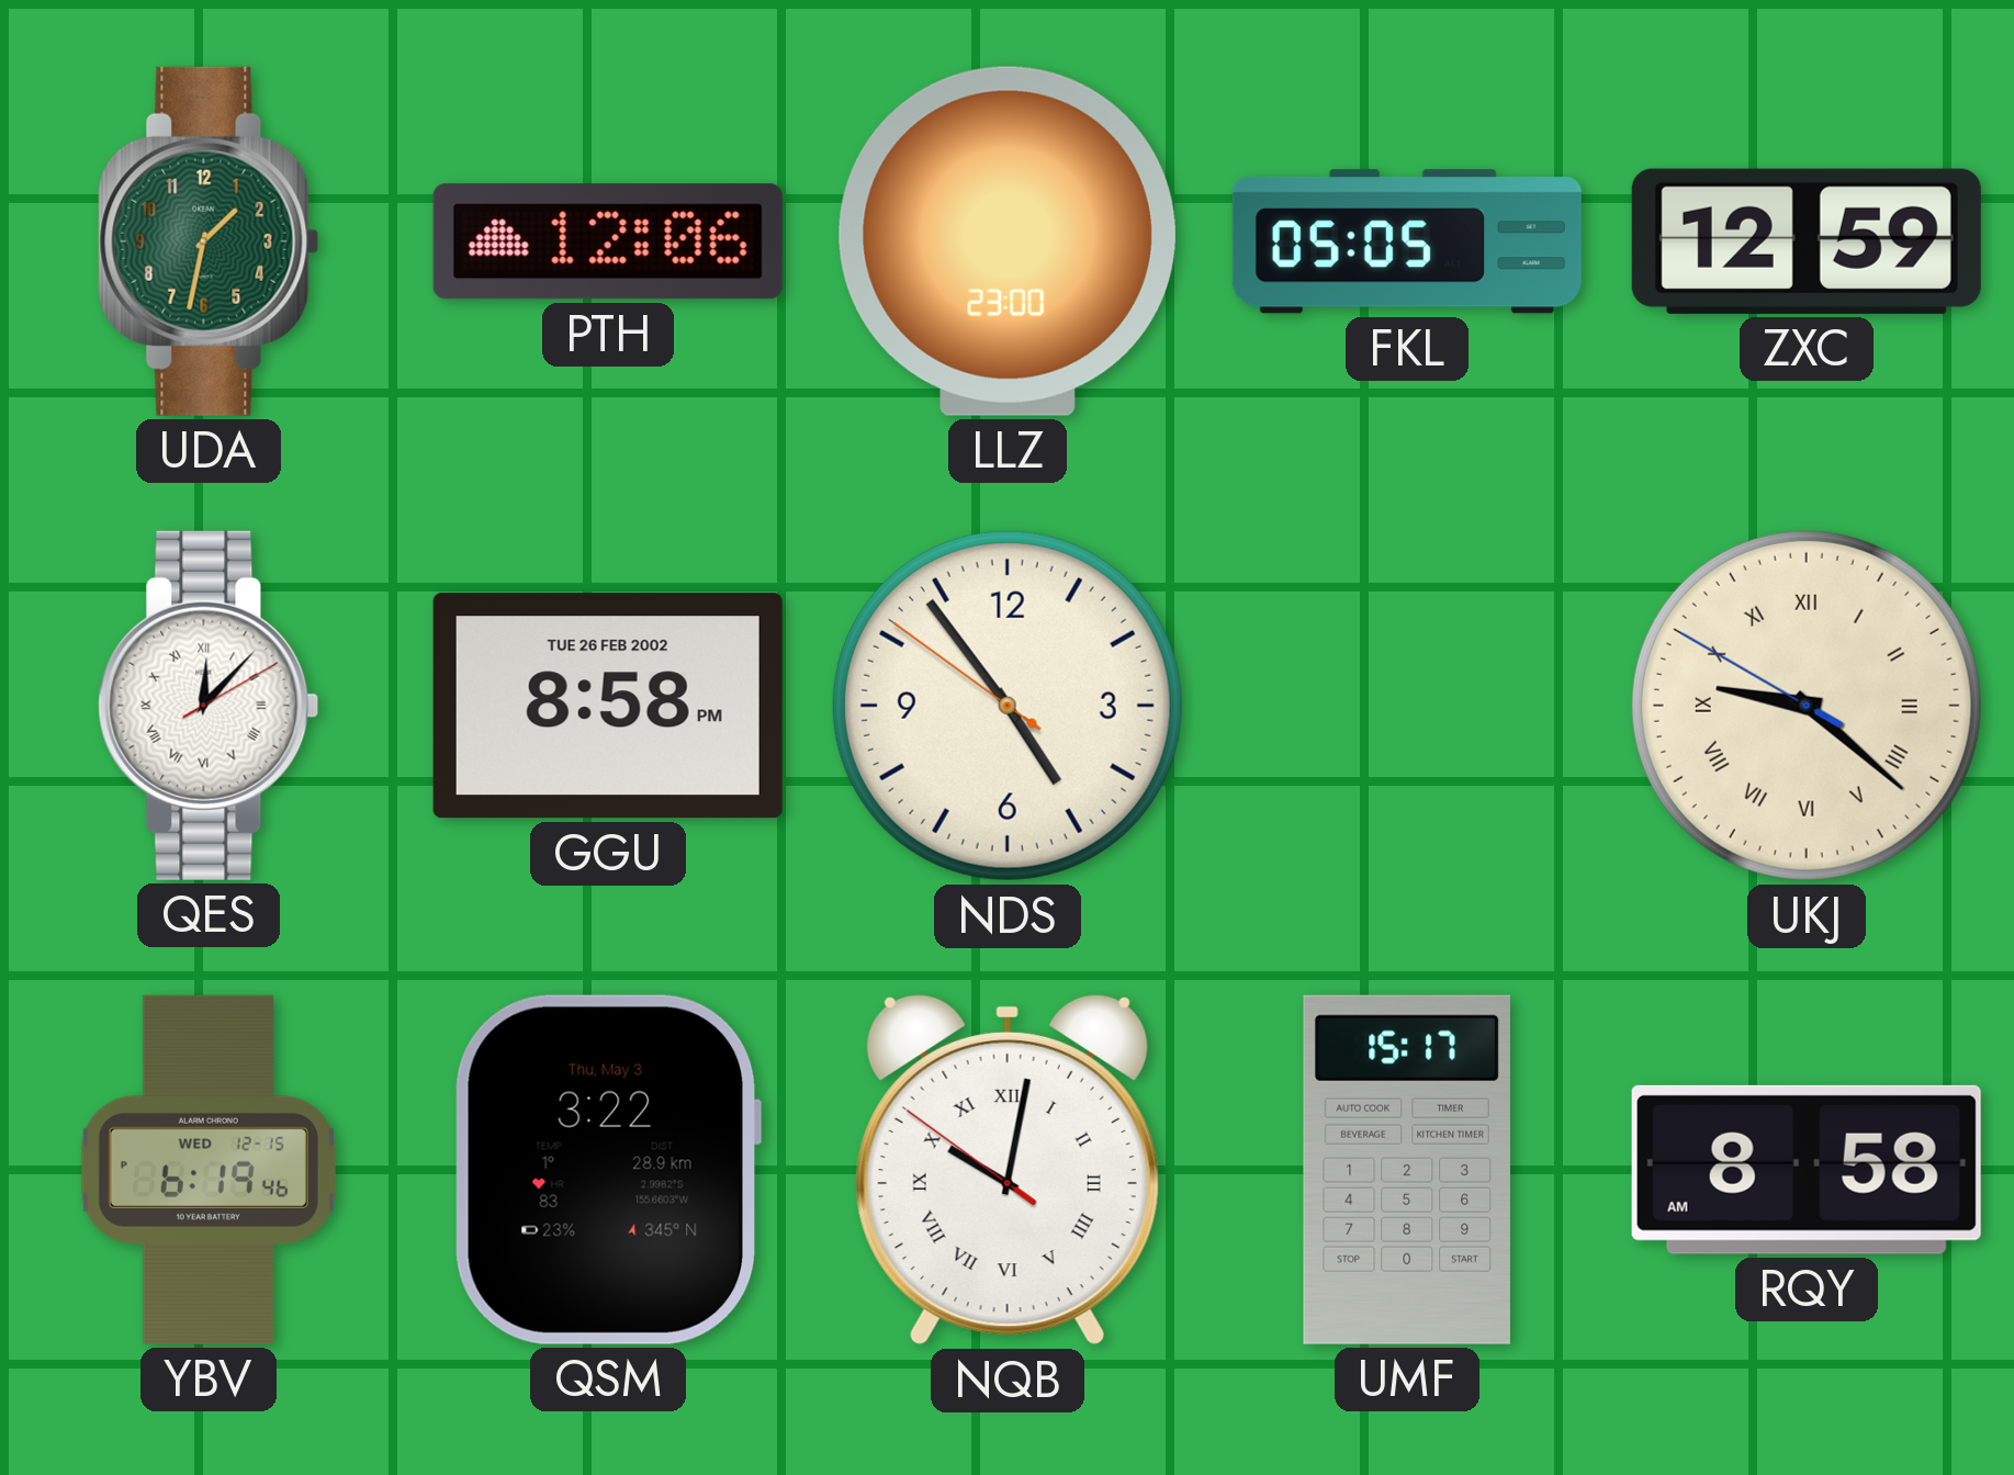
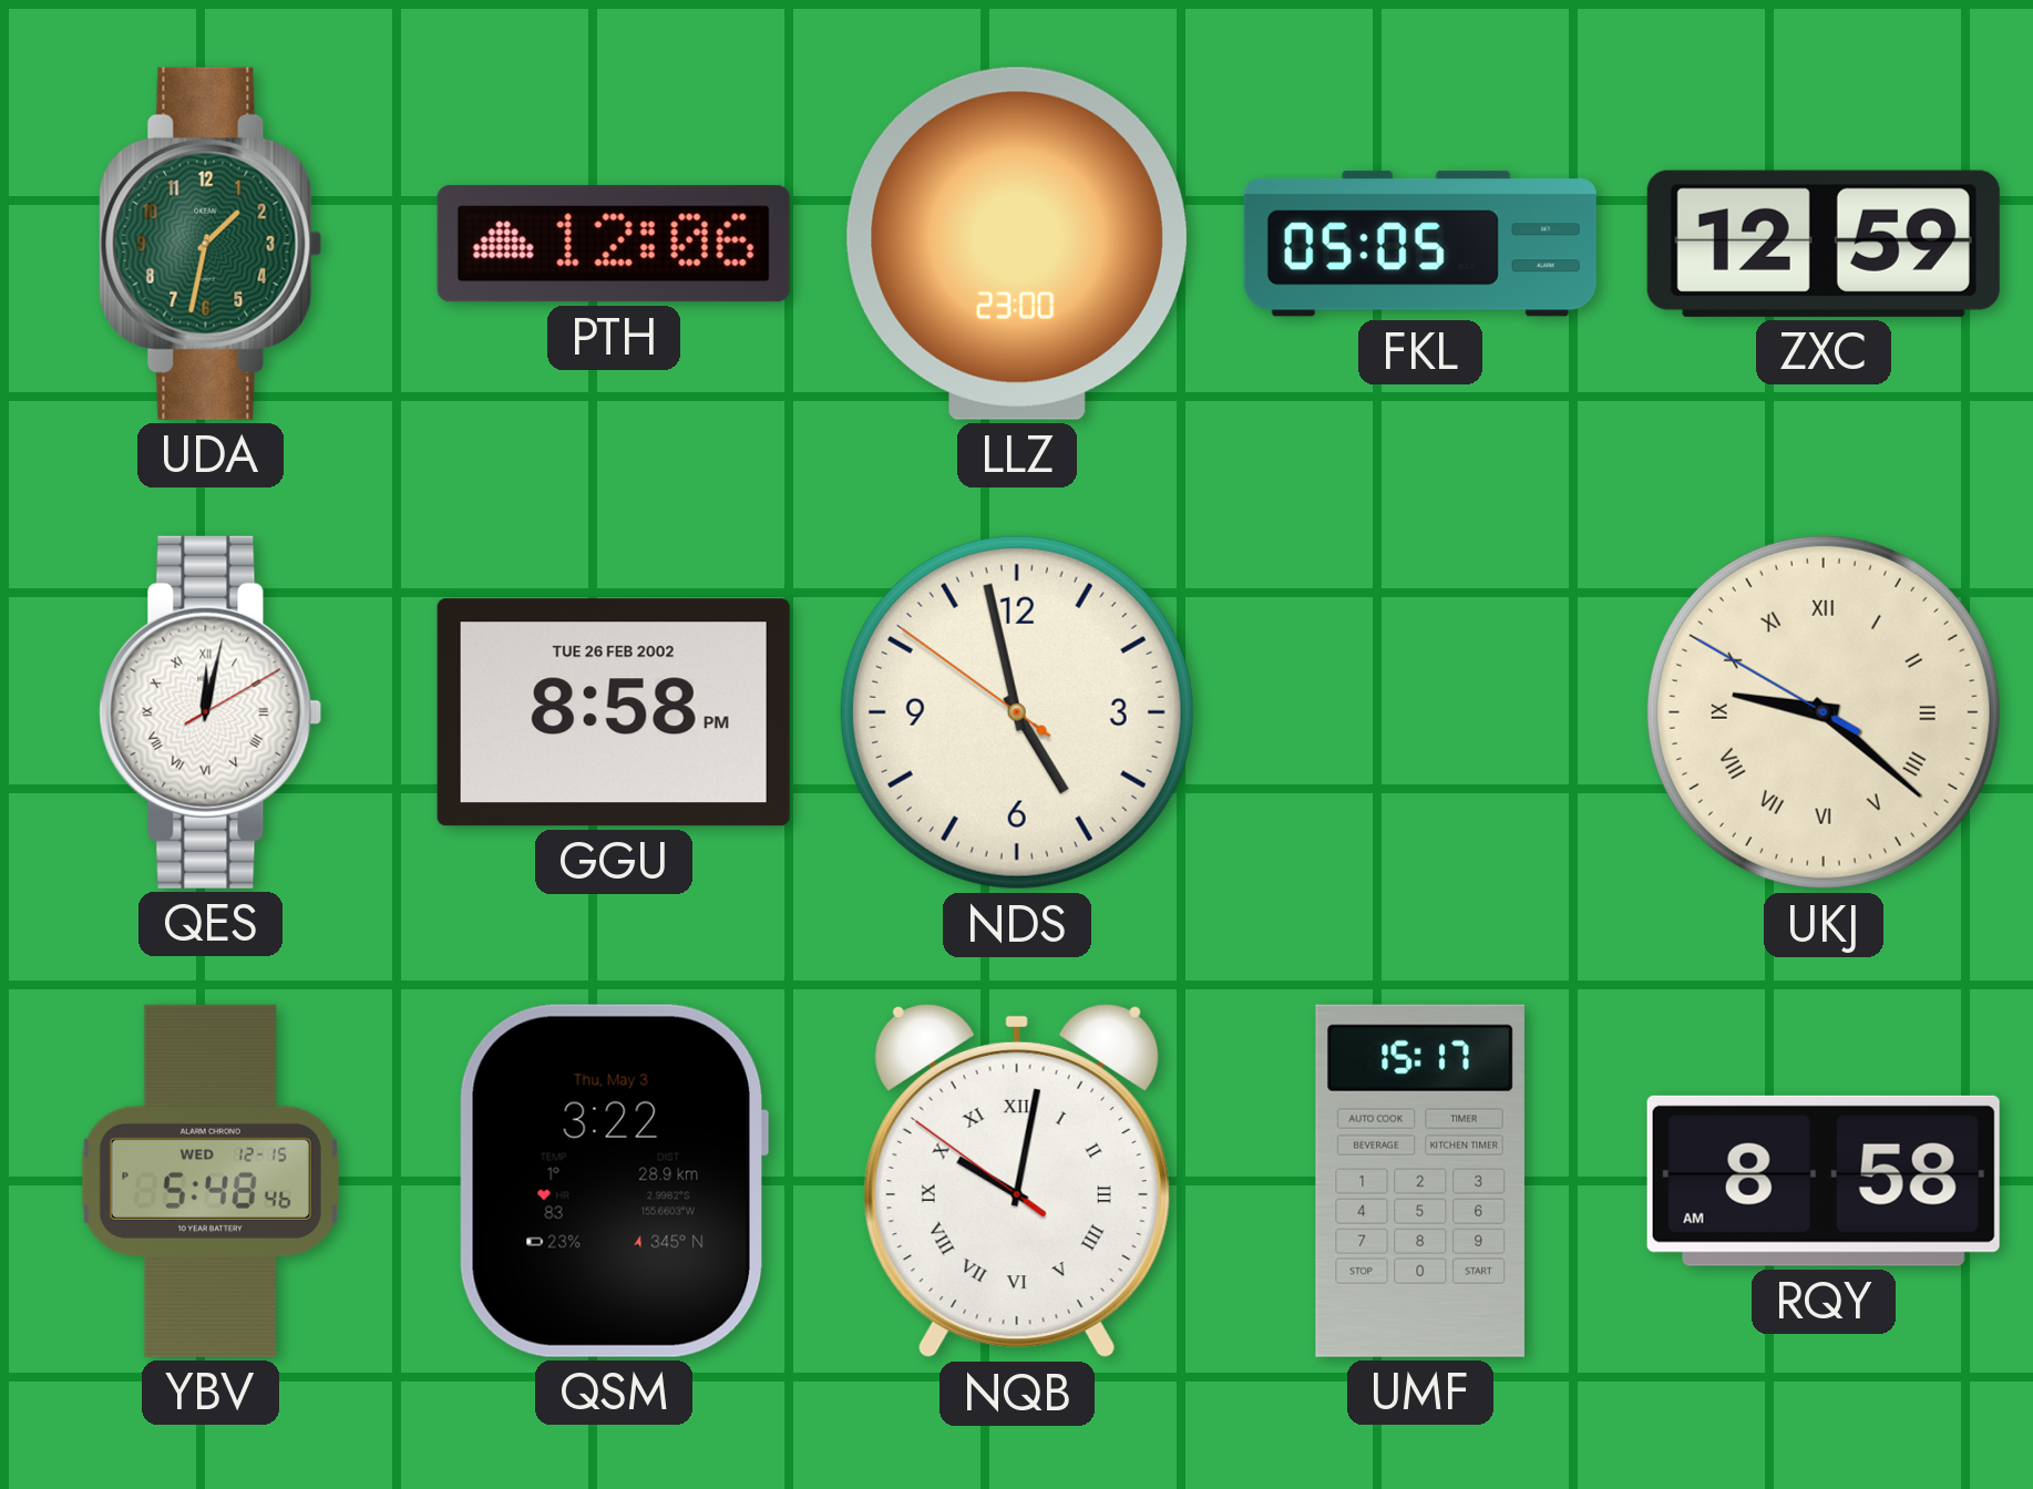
QES: 12:07 -> 12:02
NDS: 4:53 -> 4:57
YBV: 6:19 -> 5:48
